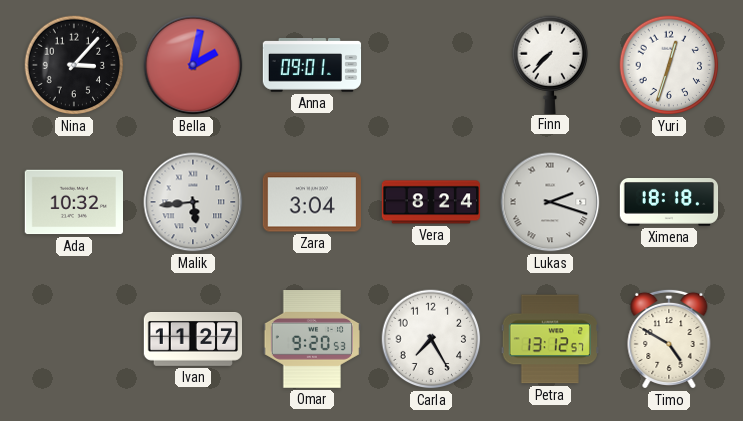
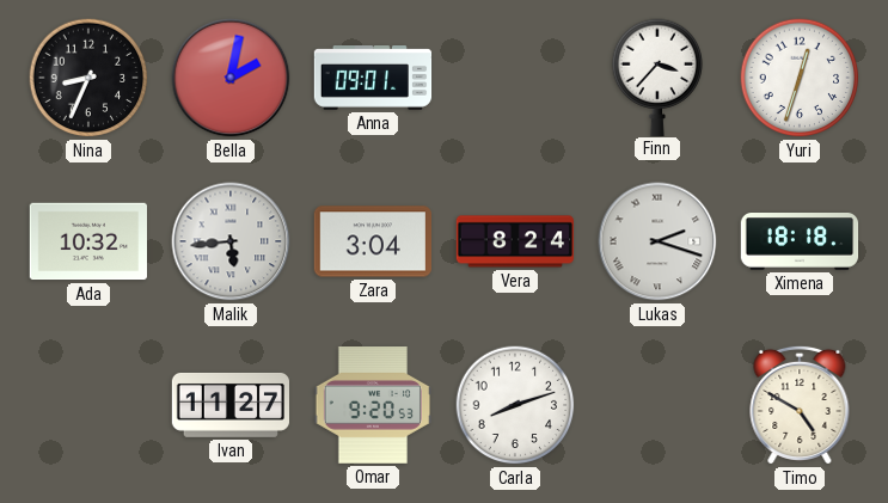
Nina: 3:07 -> 8:34
Finn: 7:37 -> 3:37
Carla: 7:25 -> 8:12
Petra: 13:12 -> none
